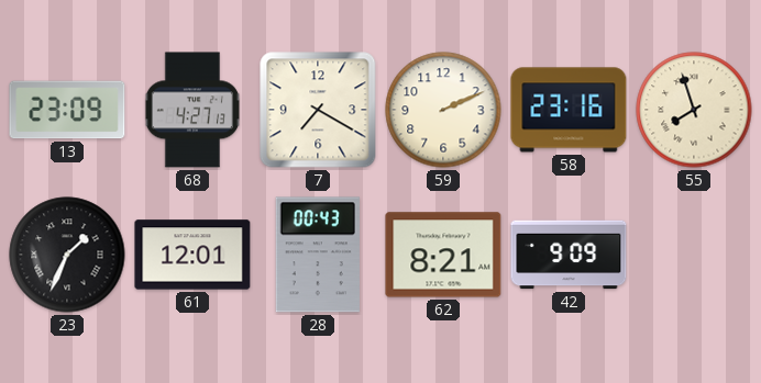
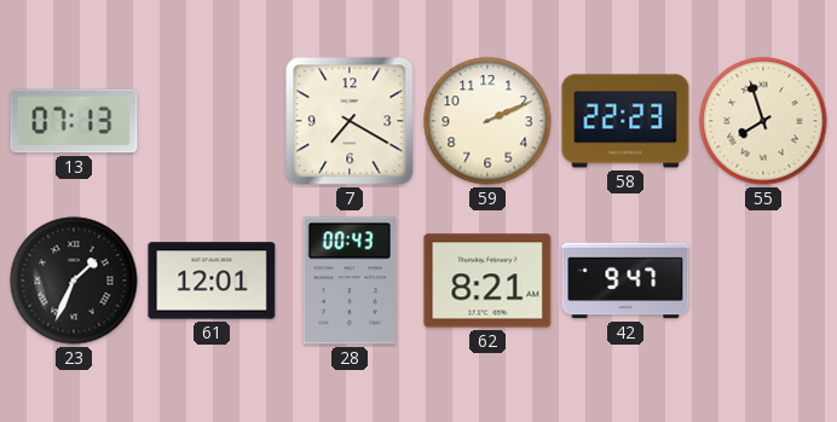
13: 23:09 -> 07:13
68: 4:27 -> none
58: 23:16 -> 22:23
42: 9:09 -> 9:47
